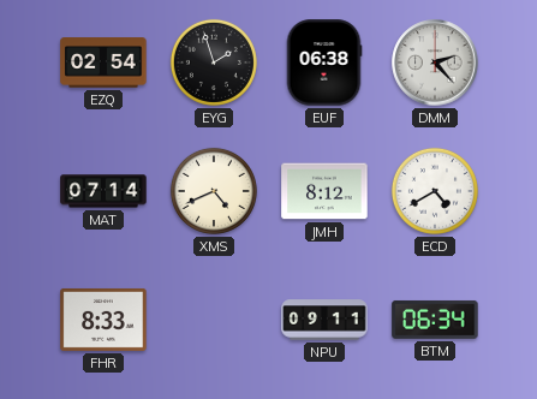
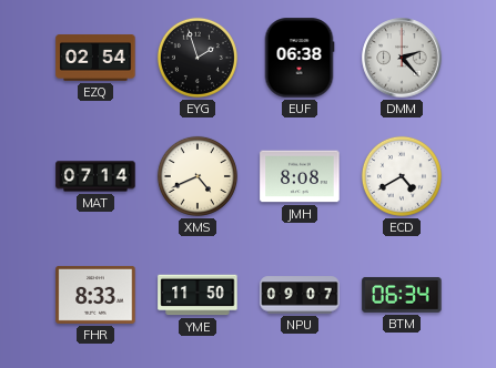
JMH: 8:12 -> 8:08
YME: none -> 11:50
NPU: 09:11 -> 09:07
